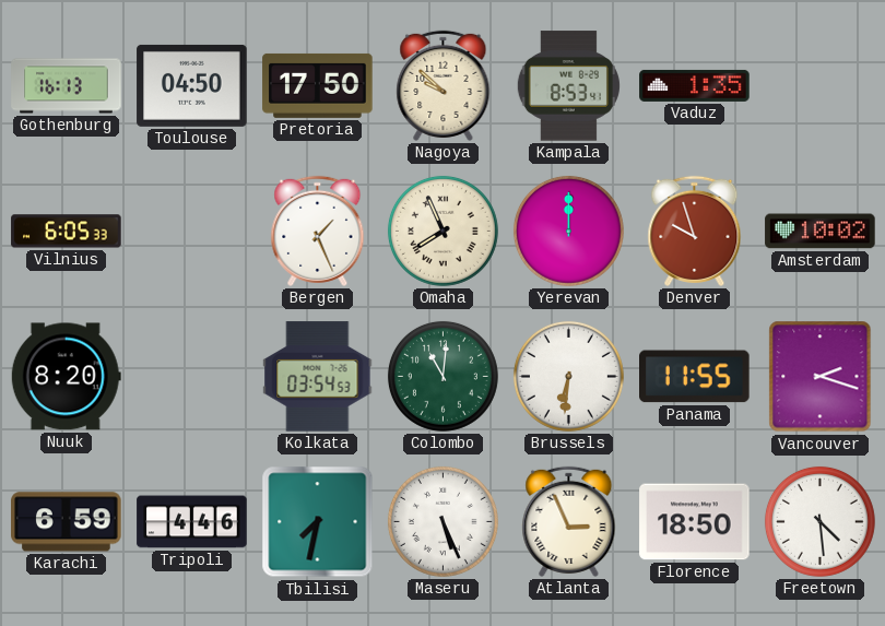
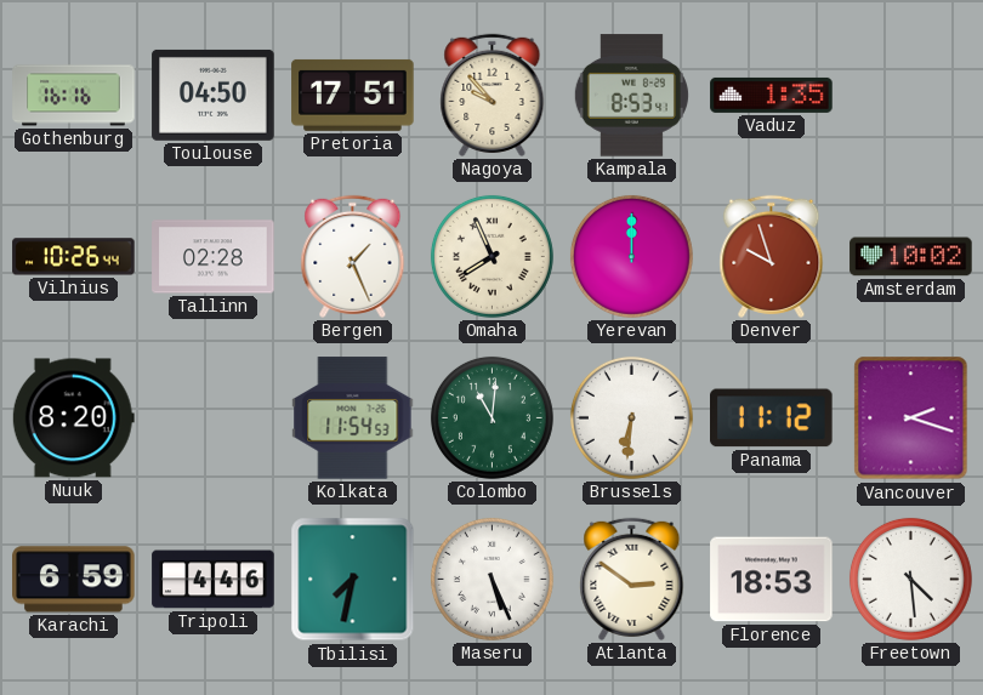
Gothenburg: 16:13 -> 16:16
Pretoria: 17:50 -> 17:51
Nagoya: 9:52 -> 9:53
Vilnius: 6:05 -> 10:26
Tallinn: none -> 02:28
Kolkata: 03:54 -> 11:54
Panama: 11:55 -> 11:12
Atlanta: 2:56 -> 2:51
Florence: 18:50 -> 18:53
